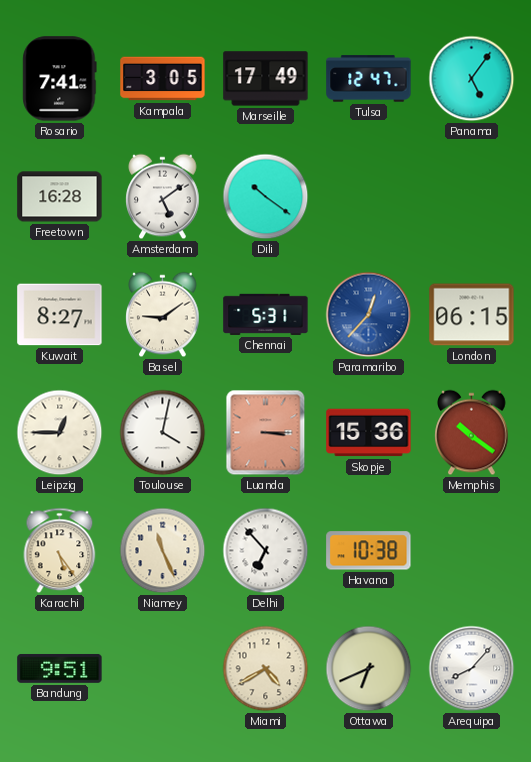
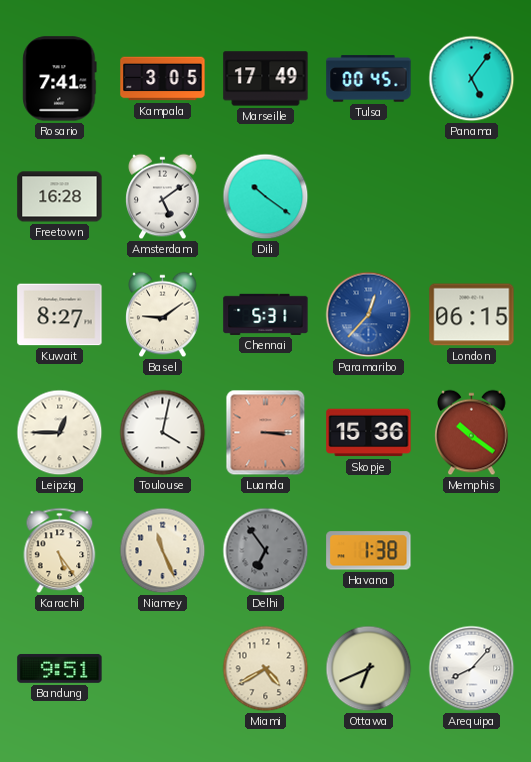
Tulsa: 12:47 -> 00:45
Delhi: 6:53 -> 6:54
Delhi dial: white -> grey
Havana: 10:38 -> 1:38
